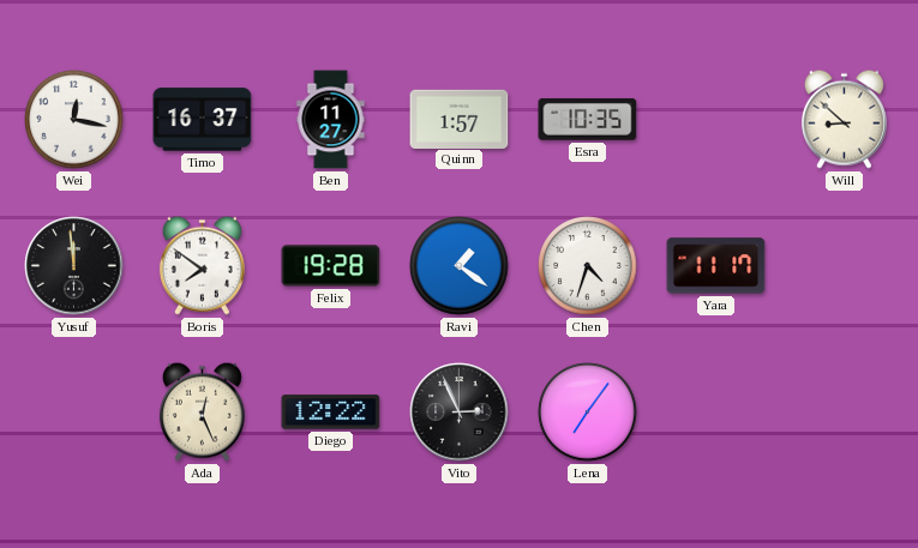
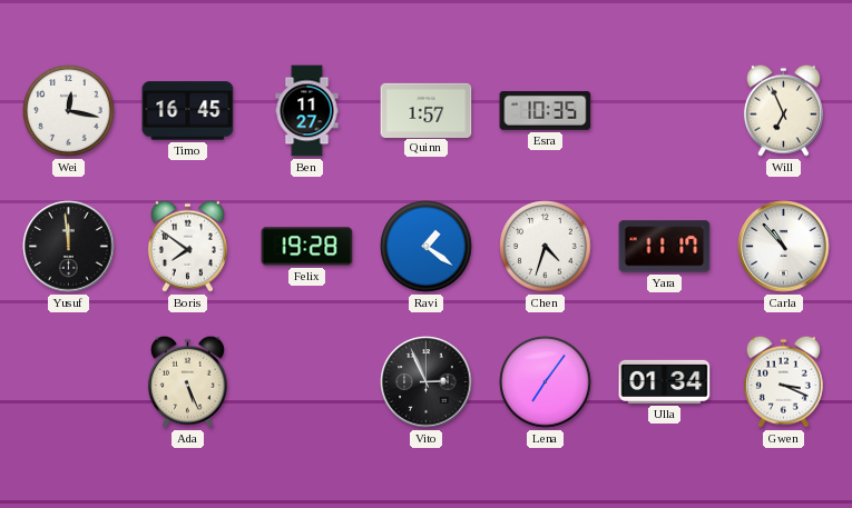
Timo: 16:37 -> 16:45
Will: 8:52 -> 6:56
Carla: none -> 10:53
Ada: 12:26 -> 5:26
Diego: 12:22 -> none
Ulla: none -> 01:34
Gwen: none -> 3:19
